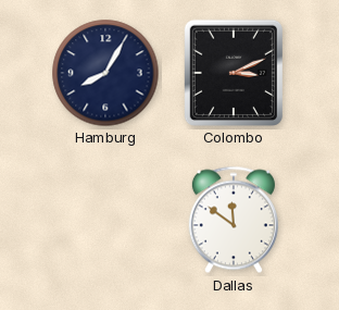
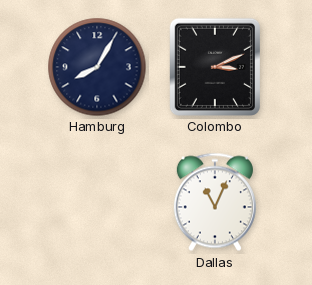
Dallas: 11:51 -> 11:04
